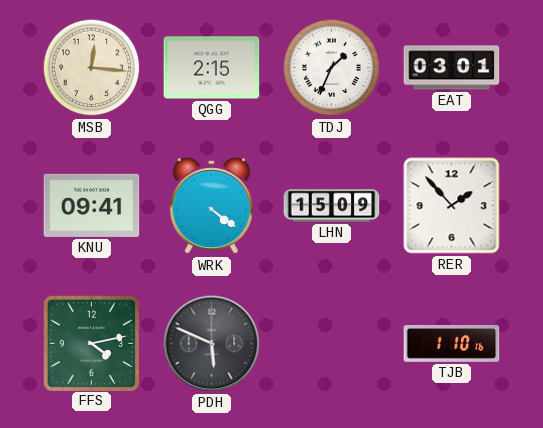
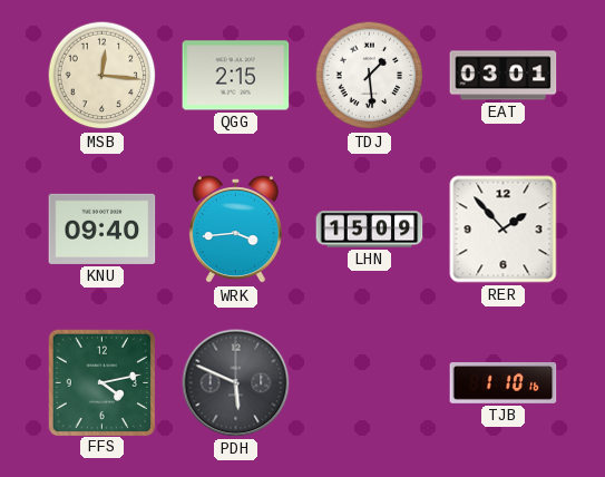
TDJ: 1:34 -> 1:29
KNU: 09:41 -> 09:40
WRK: 4:21 -> 3:44
